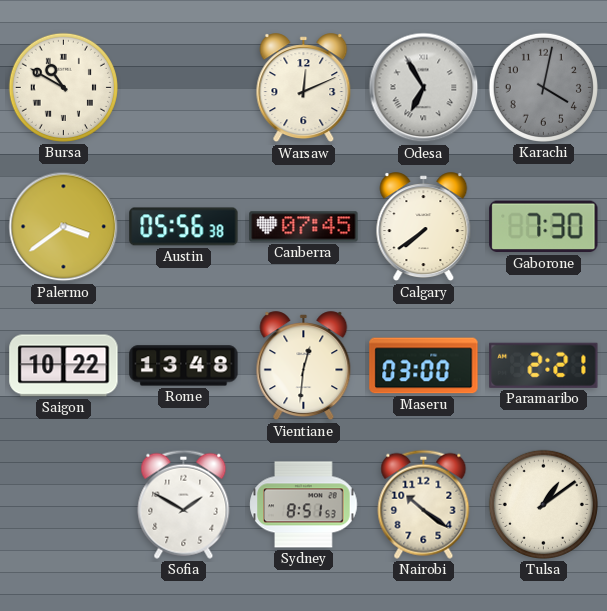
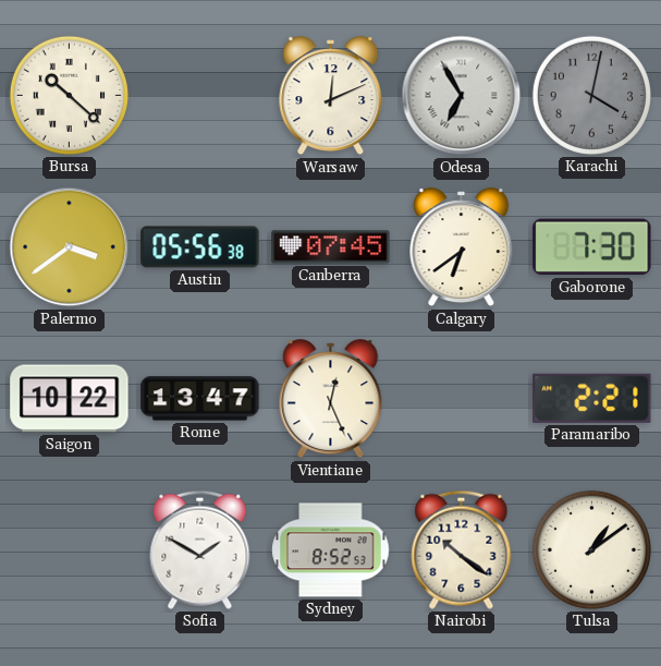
Bursa: 10:50 -> 10:22
Calgary: 7:39 -> 6:39
Rome: 13:48 -> 13:47
Vientiane: 12:31 -> 12:26
Maseru: 03:00 -> none
Sydney: 8:51 -> 8:52
